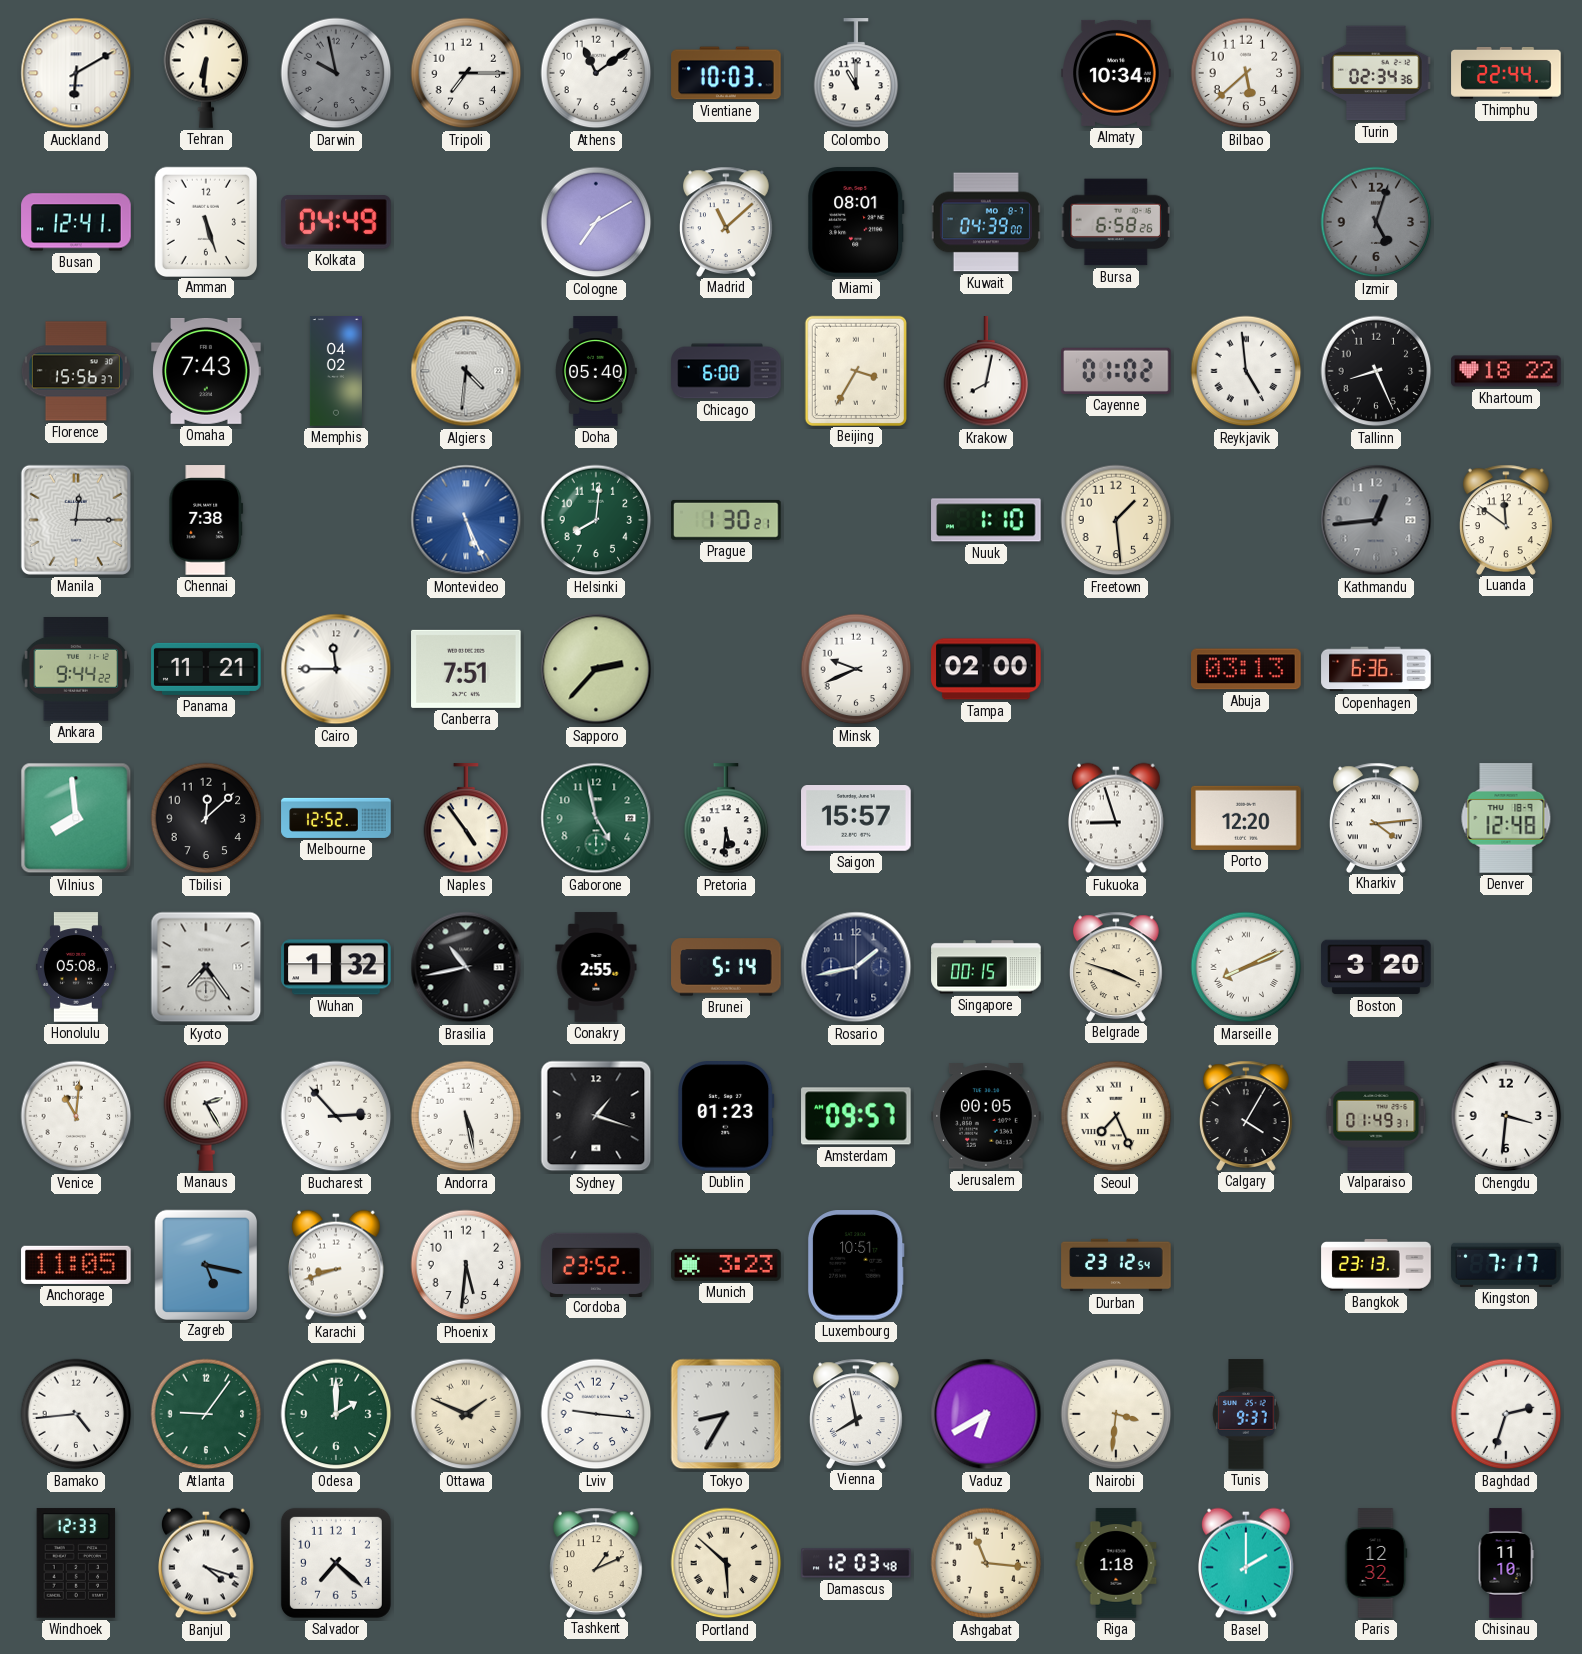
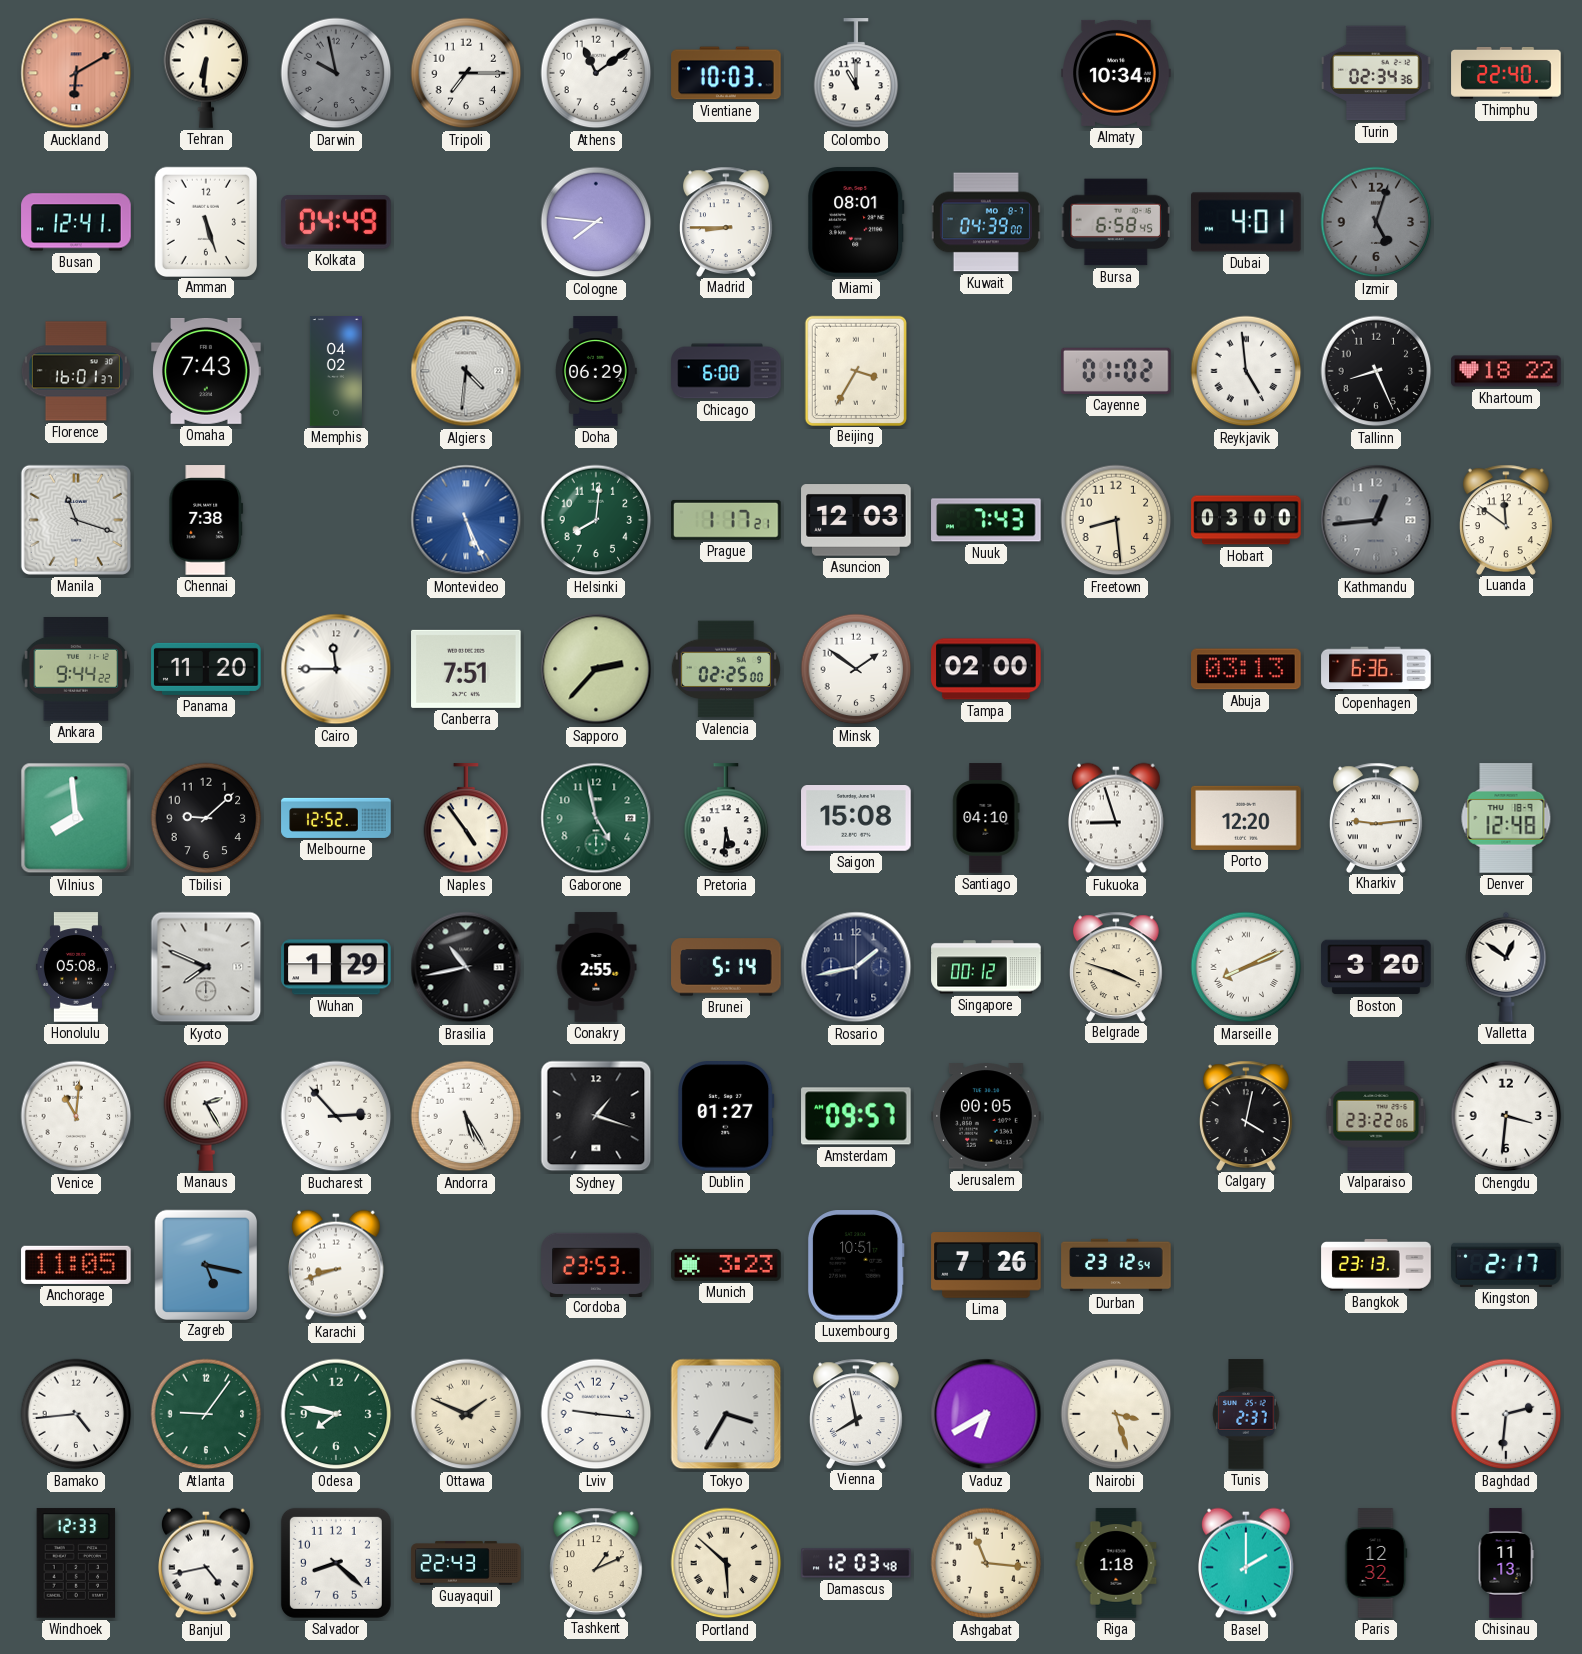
Auckland dial: white -> salmon
Bilbao: 5:38 -> none
Thimphu: 22:44 -> 22:40
Cologne: 7:10 -> 7:46
Madrid: 11:08 -> 8:45
Bursa: 6:58:26 -> 6:58:45
Dubai: none -> 4:01
Florence: 15:56 -> 16:01
Doha: 05:40 -> 06:29
Krakow: 8:02 -> none
Manila: 12:15 -> 11:18
Prague: 1:30 -> 1:17
Asuncion: none -> 12:03
Nuuk: 1:10 -> 7:43
Freetown: 1:29 -> 8:29
Hobart: none -> 03:00
Panama: 11:21 -> 11:20
Valencia: none -> 02:25
Minsk: 9:41 -> 1:51
Tbilisi: 12:08 -> 9:08
Saigon: 15:57 -> 15:08
Santiago: none -> 04:10
Kharkiv: 4:14 -> 9:14
Kyoto: 7:24 -> 7:49
Wuhan: 1:32 -> 1:29
Singapore: 00:15 -> 00:12
Valletta: none -> 12:51
Andorra: 5:28 -> 5:25
Dublin: 01:23 -> 01:27
Seoul: 7:26 -> none
Calgary: 4:05 -> 4:02
Valparaiso: 01:49 -> 23:22
Phoenix: 5:31 -> none
Cordoba: 23:52 -> 23:53
Lima: none -> 7:26
Kingston: 7:17 -> 2:17
Odesa: 2:00 -> 7:47
Tokyo: 8:35 -> 3:35
Nairobi: 3:31 -> 3:27
Tunis: 9:37 -> 2:37
Baghdad: 2:33 -> 2:31
Banjul: 4:18 -> 4:43
Salvador: 7:22 -> 8:22
Guayaquil: none -> 22:43
Chisinau: 11:10 -> 11:13
